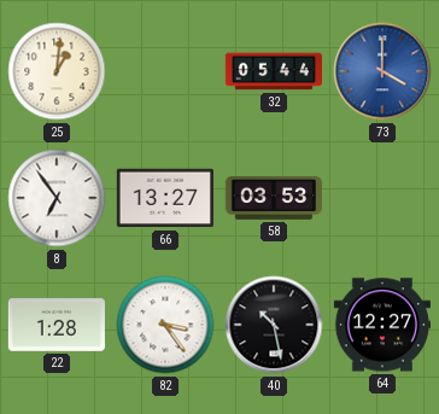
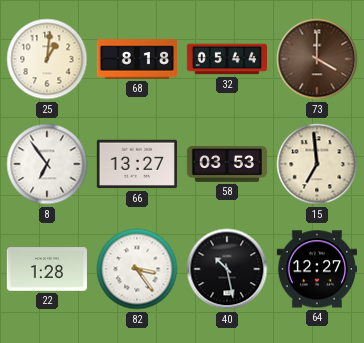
68: none -> 8:18
73 dial: blue -> brown
15: none -> 6:59
